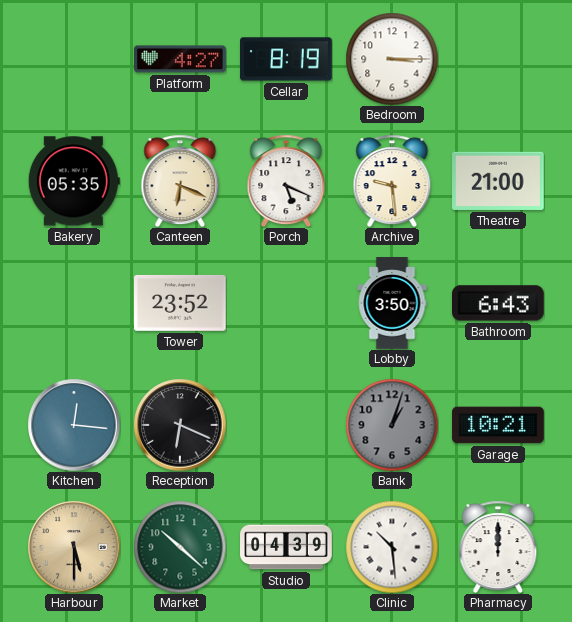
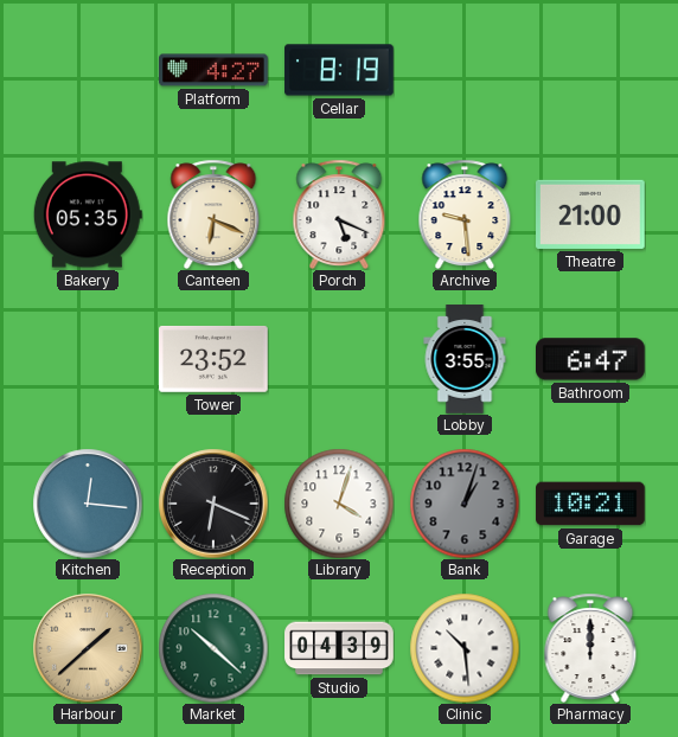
Bedroom: 3:15 -> none
Lobby: 3:50 -> 3:55
Bathroom: 6:43 -> 6:47
Library: none -> 4:03
Harbour: 5:30 -> 1:38
